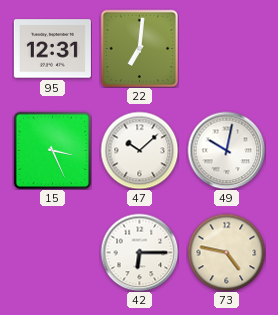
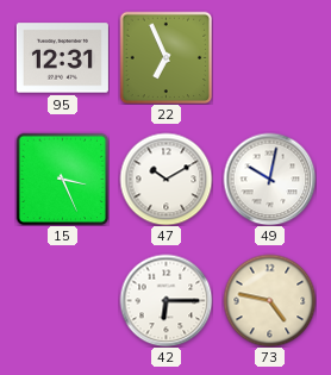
22: 7:01 -> 6:56
47: 10:08 -> 10:10
